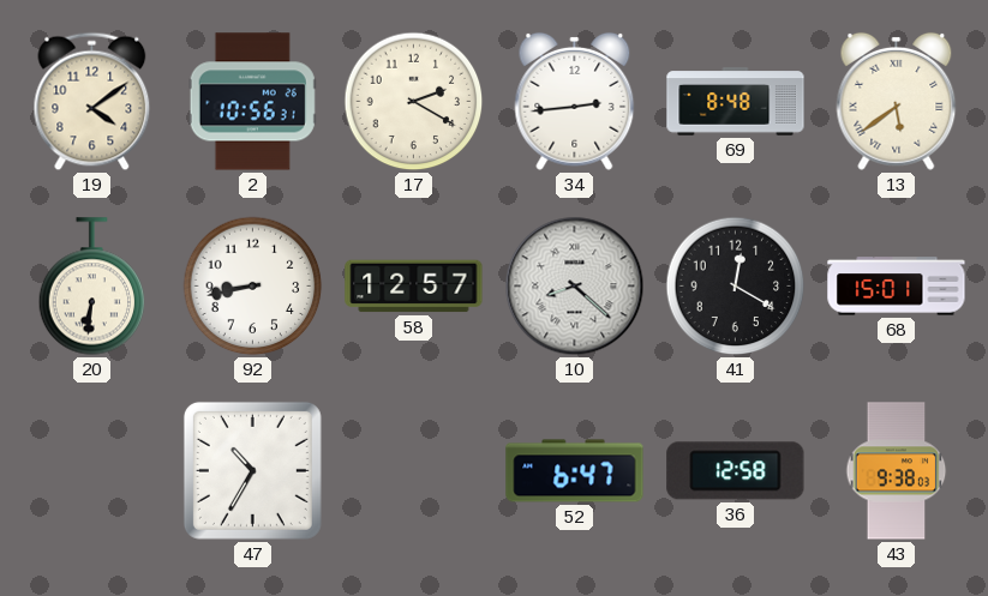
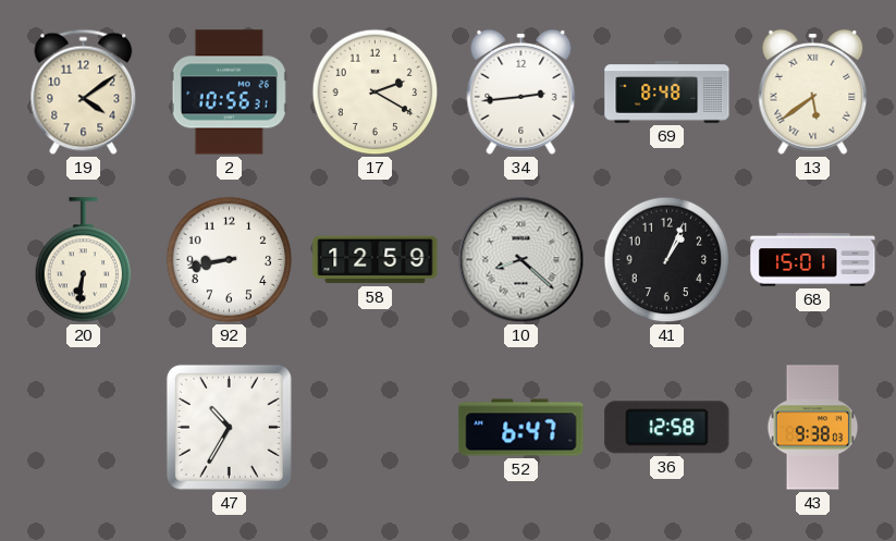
58: 12:57 -> 12:59
41: 12:20 -> 1:04
